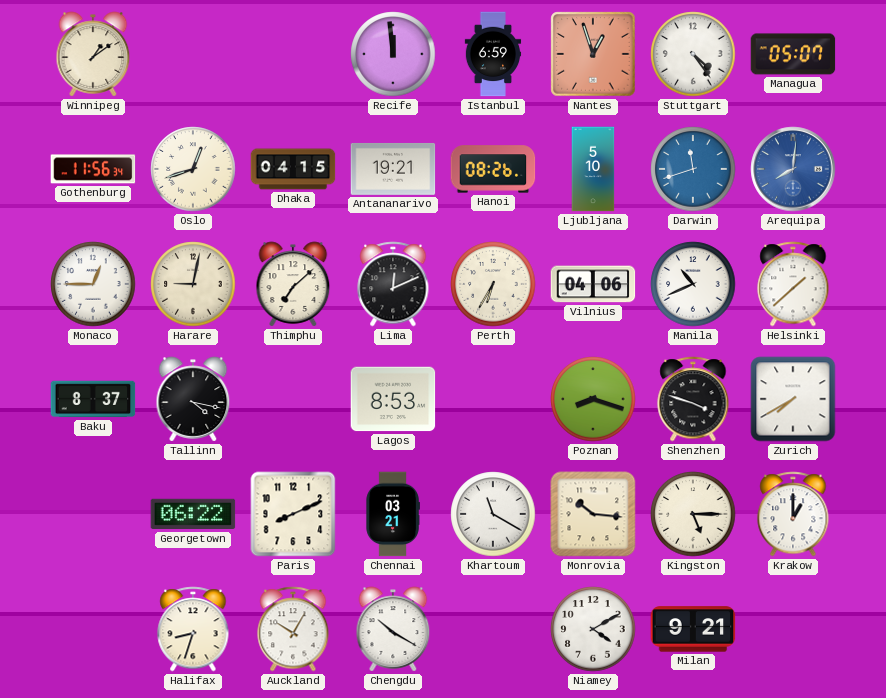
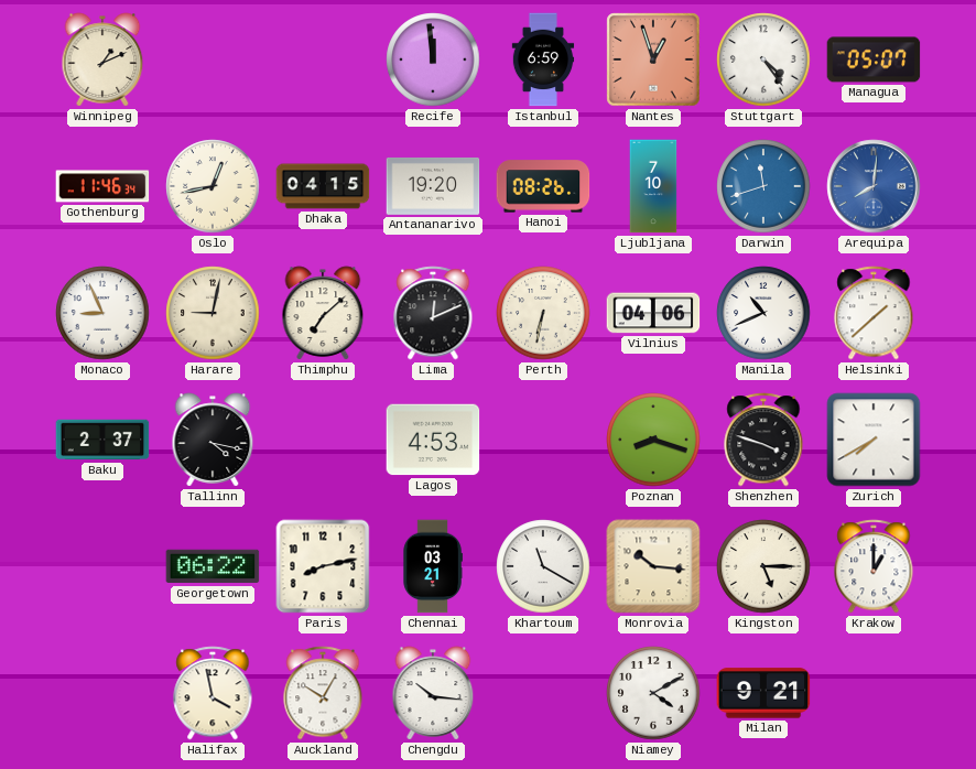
Winnipeg: 1:09 -> 1:11
Gothenburg: 11:56 -> 11:46
Oslo: 12:42 -> 12:43
Antananarivo: 19:21 -> 19:20
Ljubljana: 5:10 -> 7:10
Monaco: 12:45 -> 8:56
Perth: 6:35 -> 6:32
Baku: 8:37 -> 2:37
Lagos: 8:53 -> 4:53
Paris: 8:11 -> 8:13
Halifax: 8:33 -> 3:58
Chengdu: 10:20 -> 10:16
